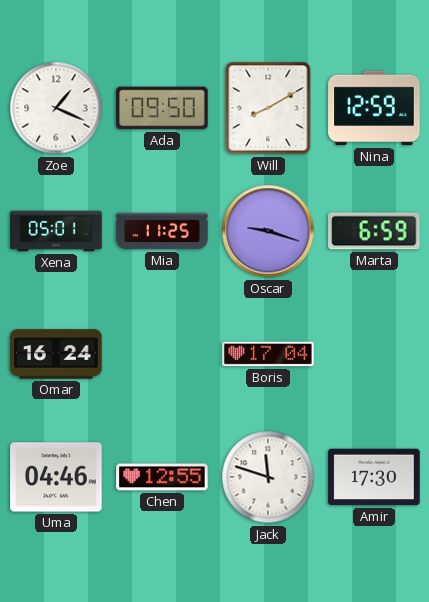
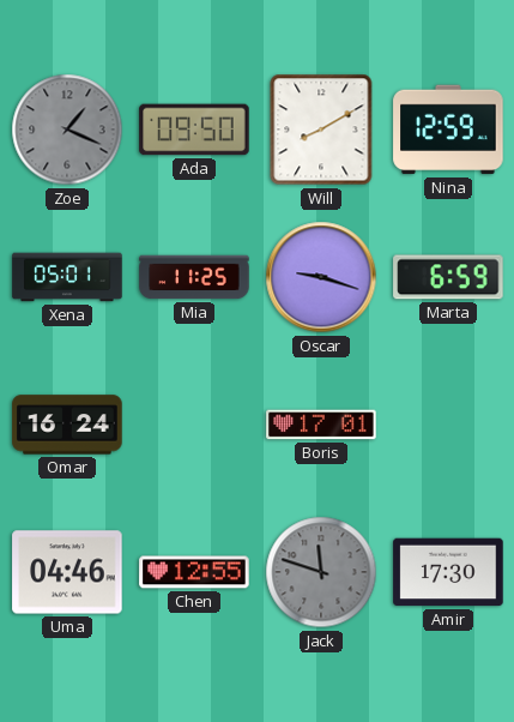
Zoe dial: white -> grey
Boris: 17:04 -> 17:01
Jack dial: white -> grey
